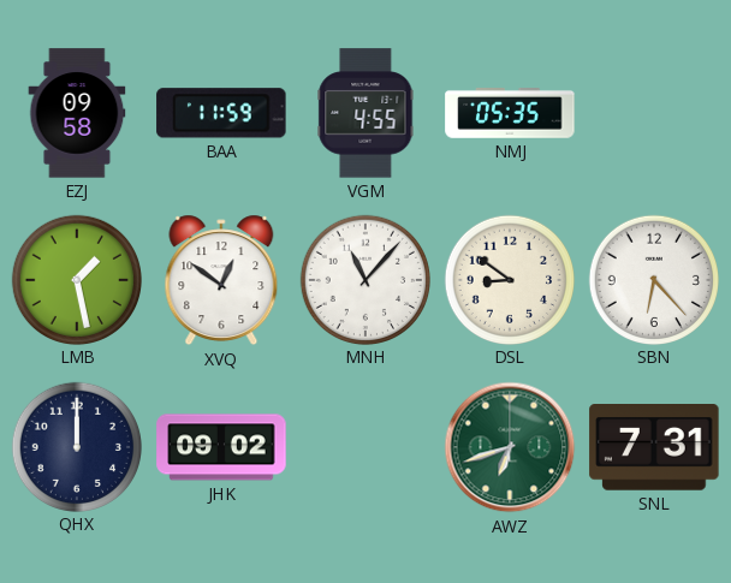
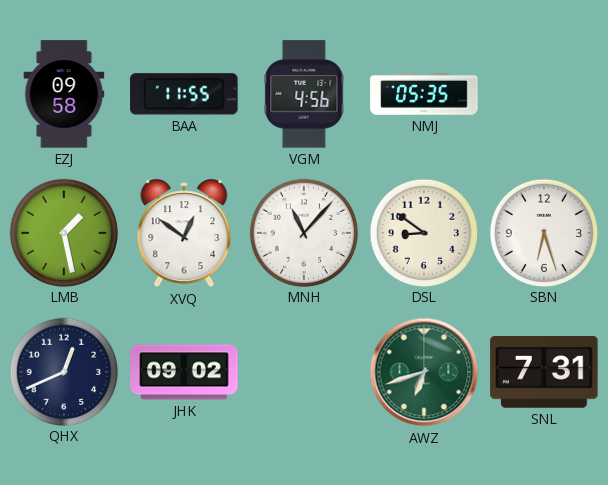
BAA: 11:59 -> 11:55
VGM: 4:55 -> 4:56
SBN: 6:23 -> 6:27
QHX: 12:00 -> 12:41
